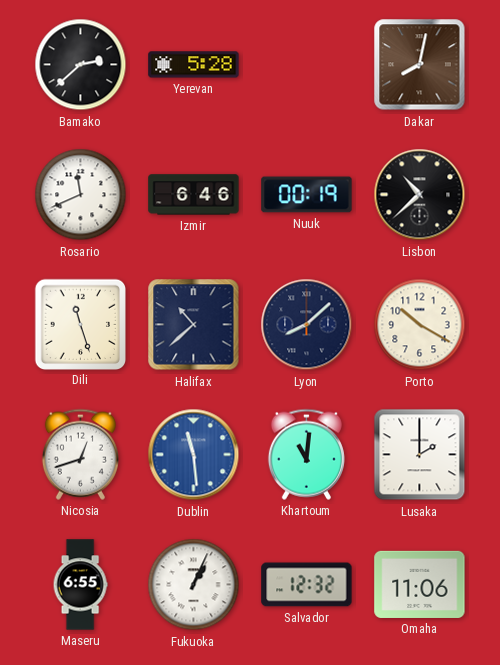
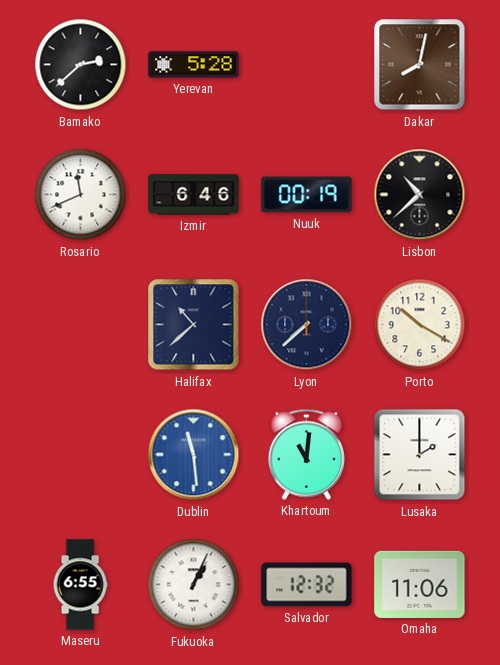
Dili: 11:27 -> none
Lyon: 8:08 -> 7:38
Nicosia: 12:42 -> none
